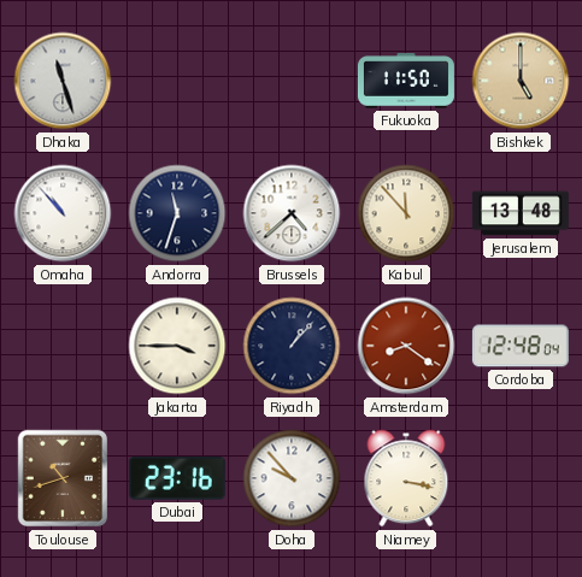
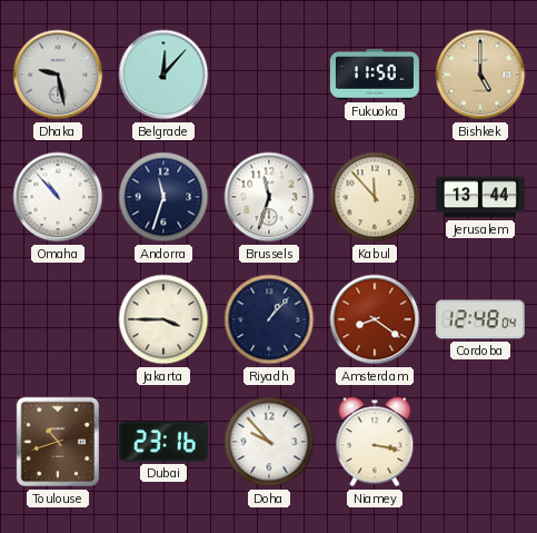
Dhaka: 11:27 -> 9:28
Belgrade: none -> 12:07
Brussels: 4:38 -> 11:33
Jerusalem: 13:48 -> 13:44
